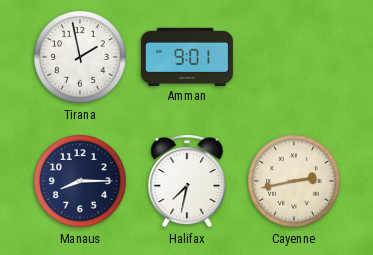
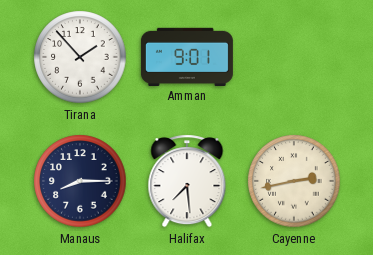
Tirana: 1:58 -> 1:53
Halifax: 7:32 -> 7:29
